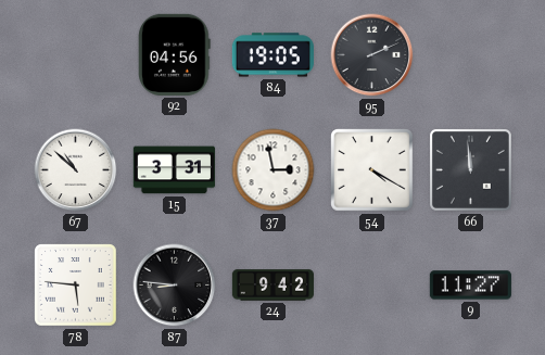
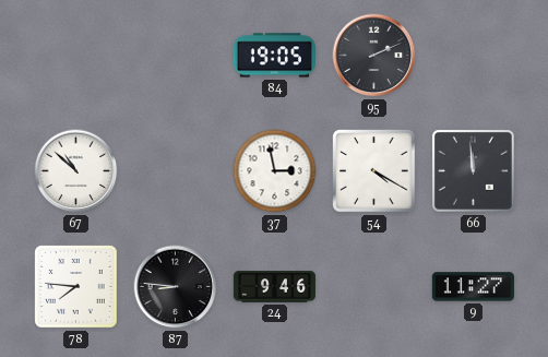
92: 04:56 -> none
15: 3:31 -> none
78: 5:46 -> 7:46
24: 9:42 -> 9:46
